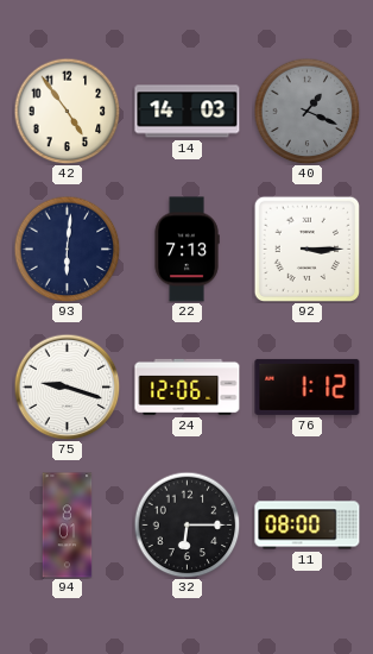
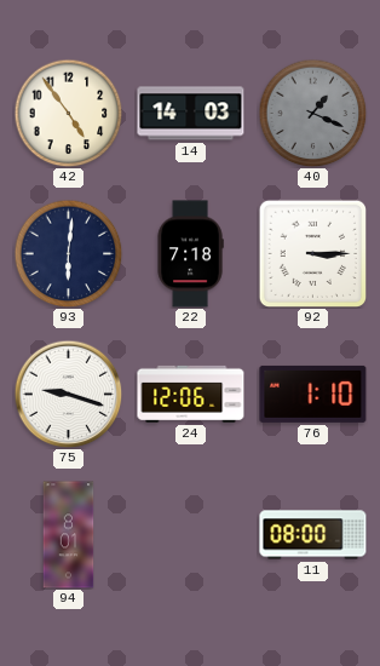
22: 7:13 -> 7:18
76: 1:12 -> 1:10
32: 6:15 -> none
